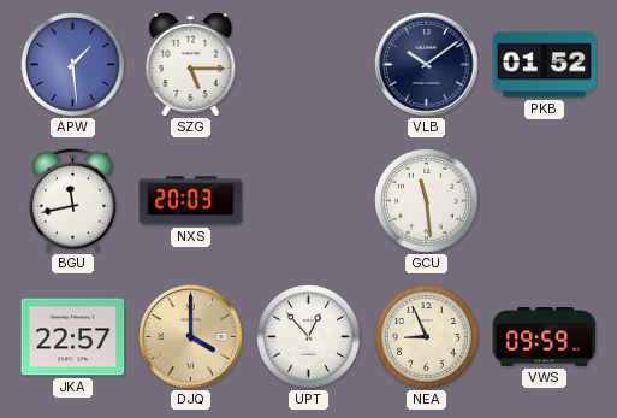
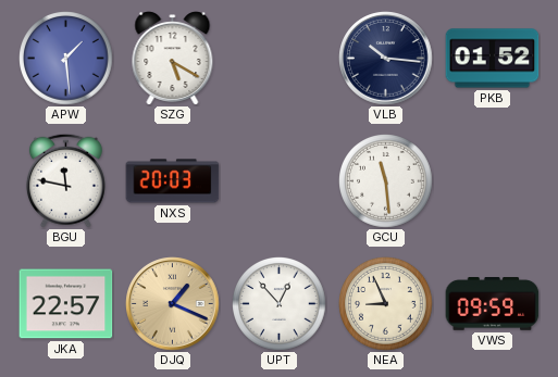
SZG: 5:15 -> 5:20
VLB: 10:09 -> 10:16
BGU: 11:43 -> 11:47
DJQ: 4:00 -> 1:19
